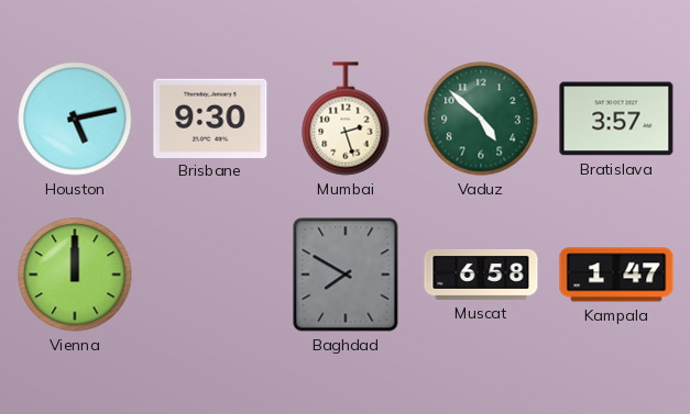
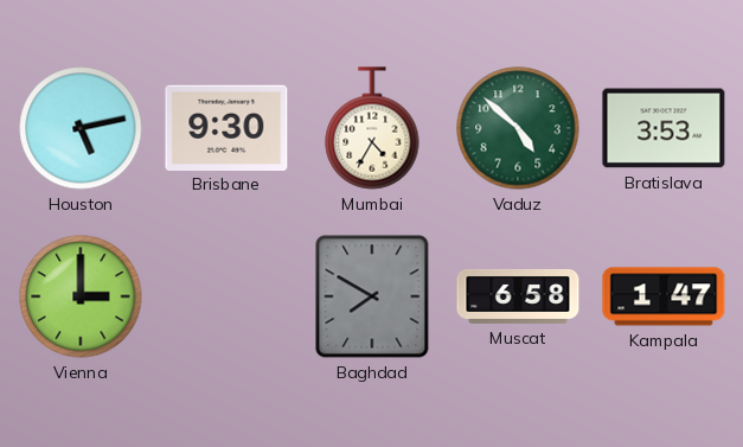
Mumbai: 2:27 -> 4:35
Bratislava: 3:57 -> 3:53
Vienna: 12:00 -> 3:00
